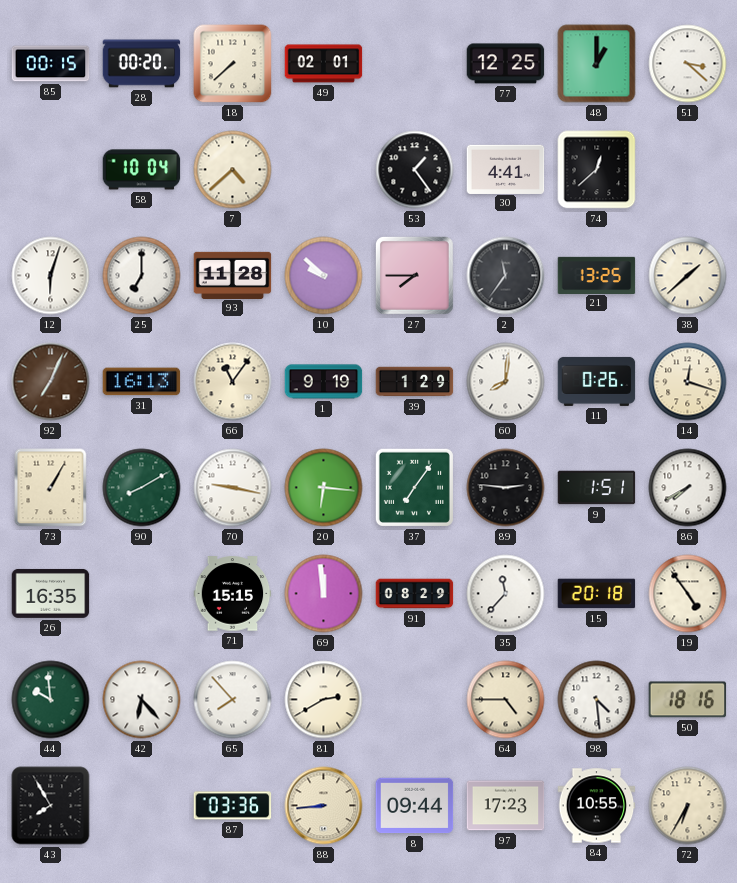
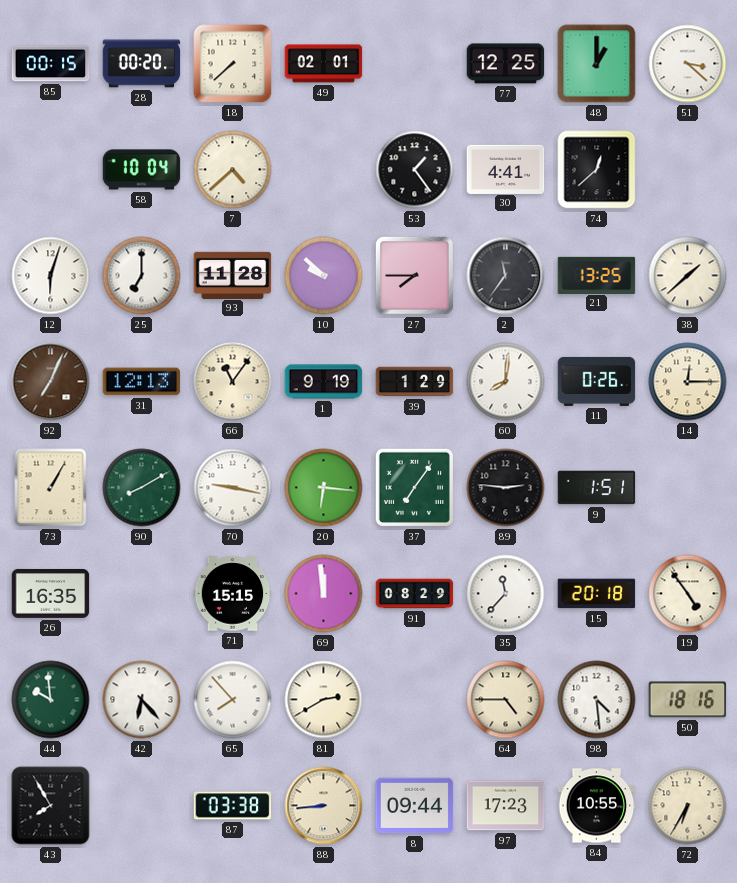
31: 16:13 -> 12:13
14: 12:18 -> 12:15
86: 7:40 -> none
87: 03:36 -> 03:38
